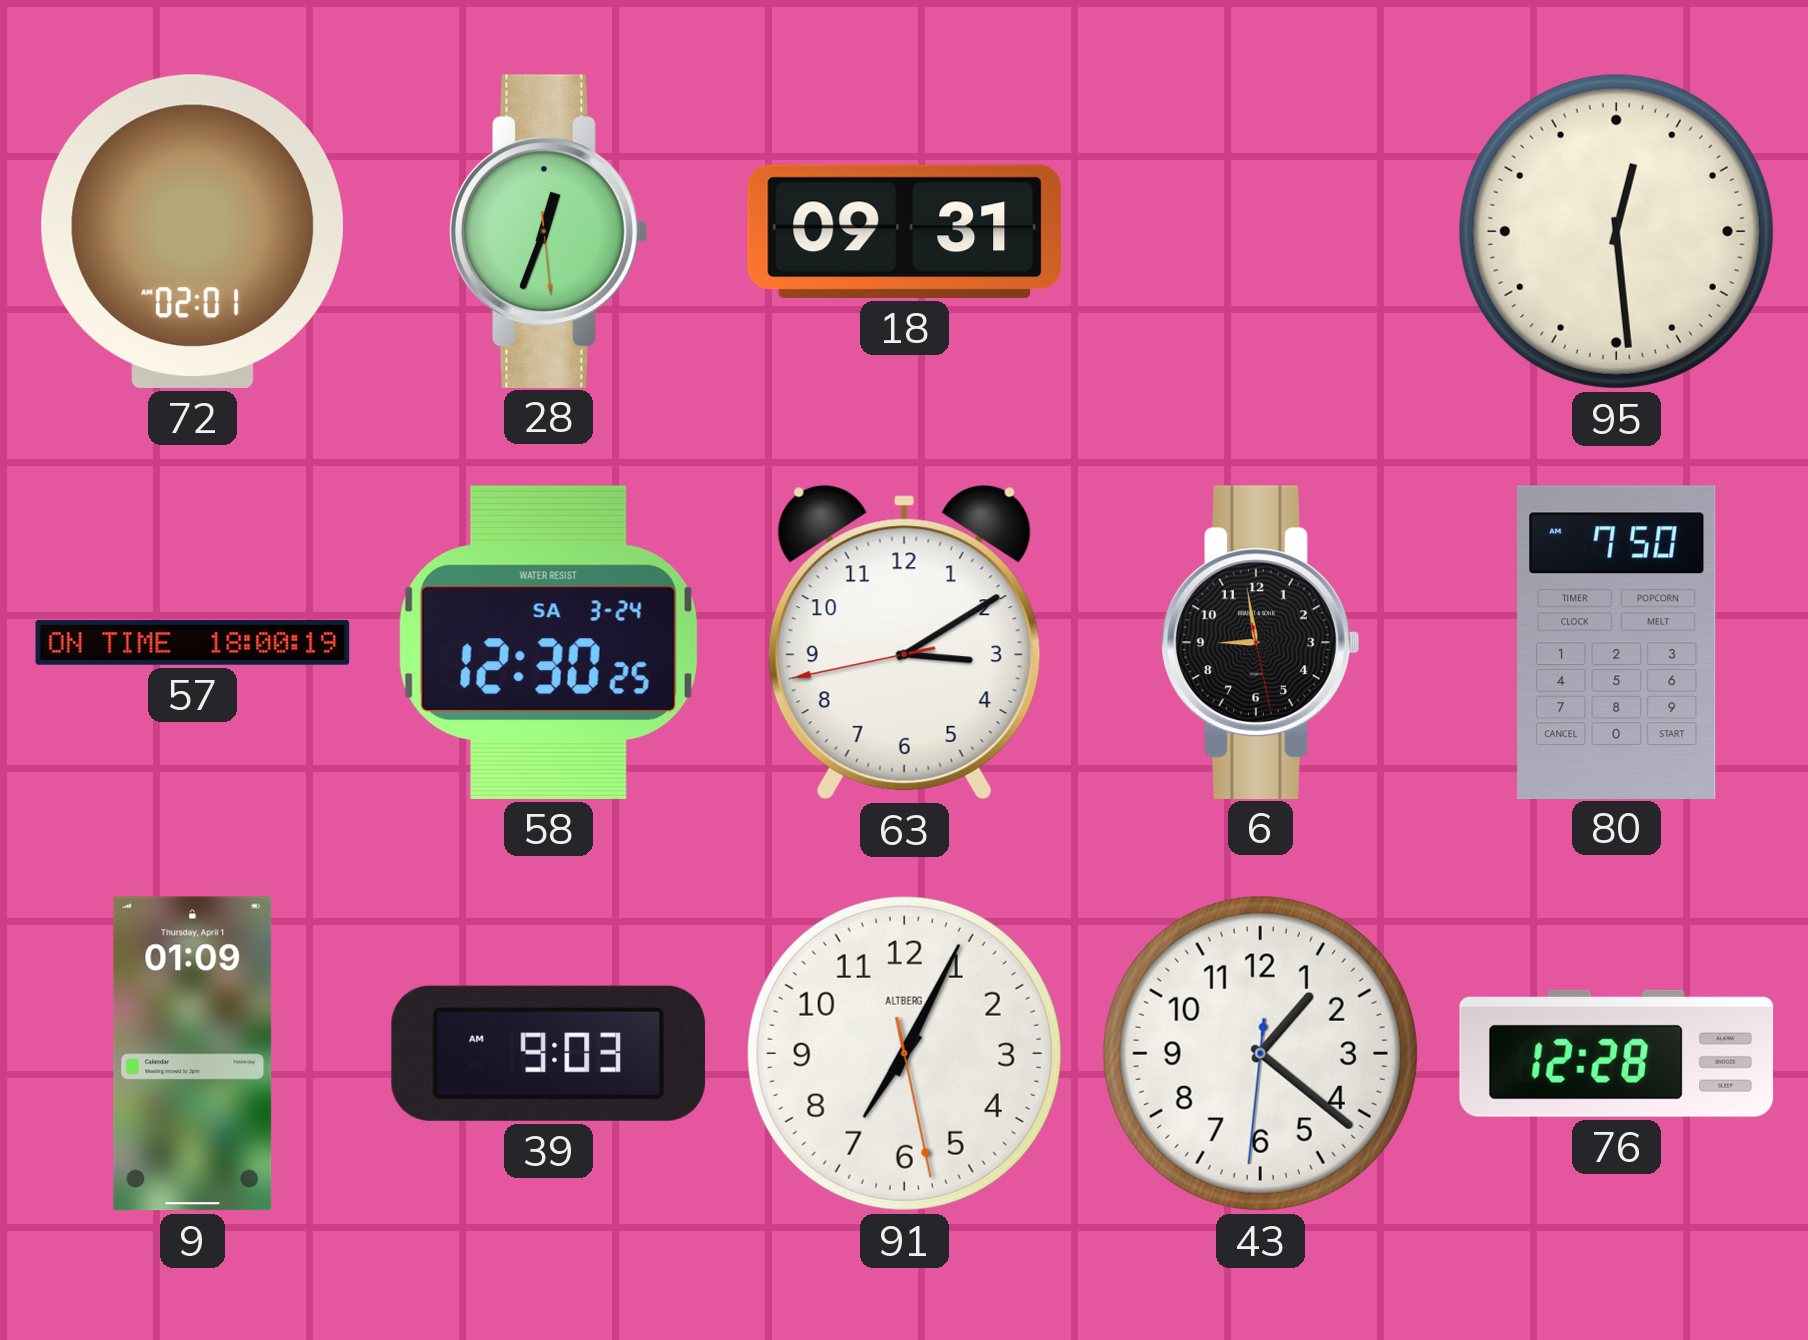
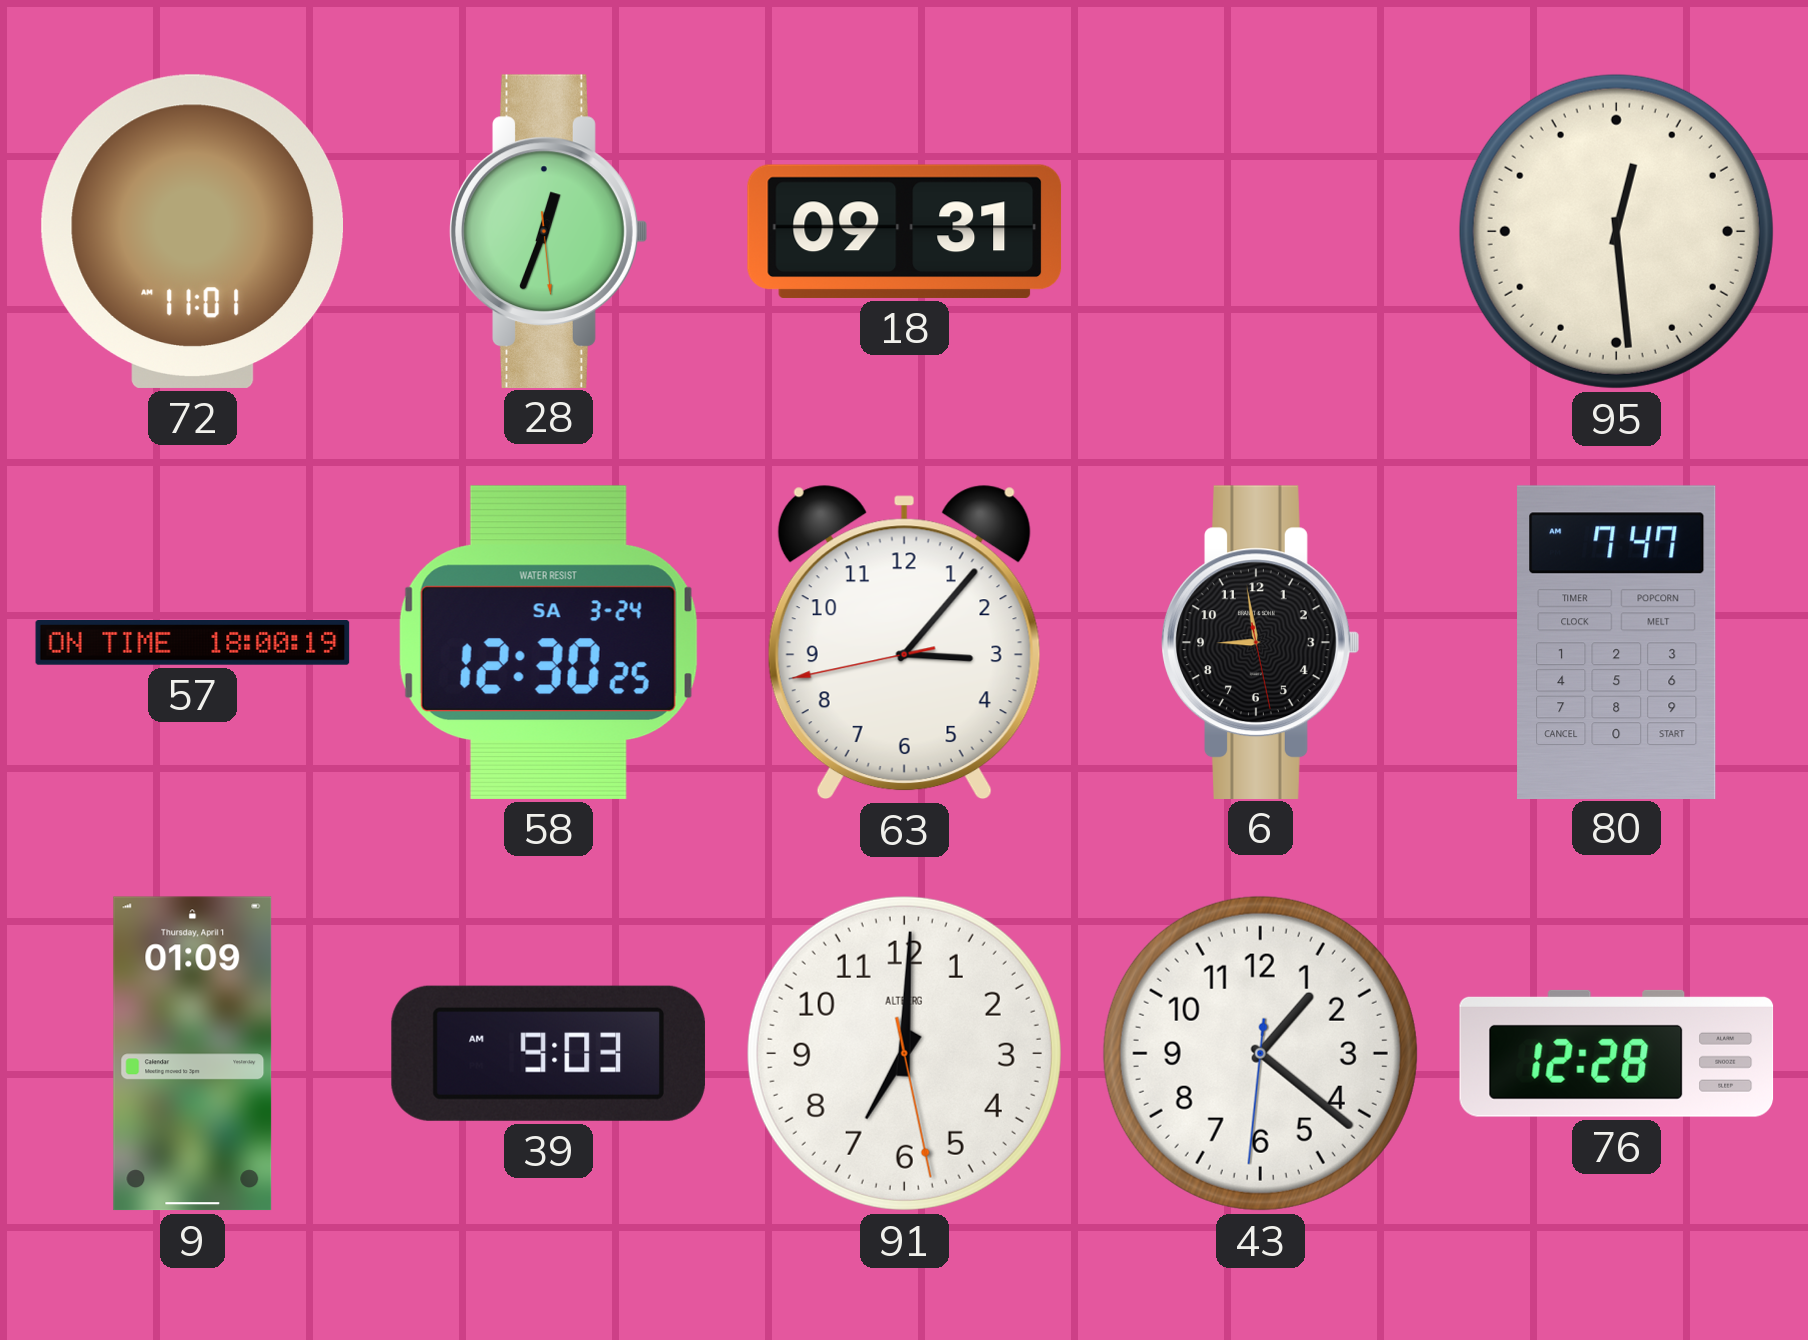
72: 02:01 -> 11:01
63: 3:09 -> 3:06
80: 7:50 -> 7:47
91: 7:04 -> 7:00
